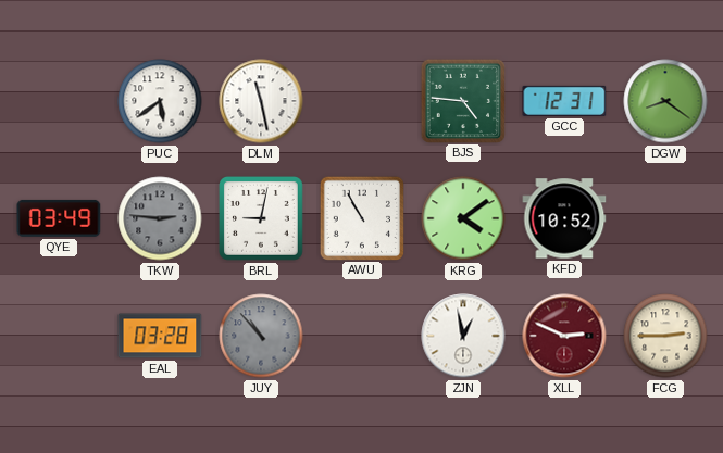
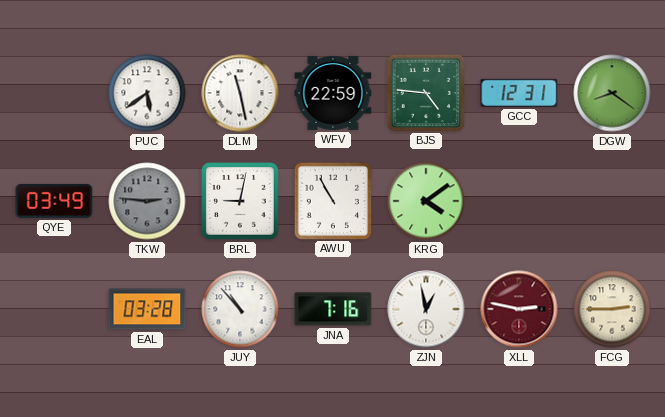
WFV: none -> 22:59
KFD: 10:52 -> none
JUY dial: grey -> white
JNA: none -> 7:16
XLL: 2:49 -> 2:47
